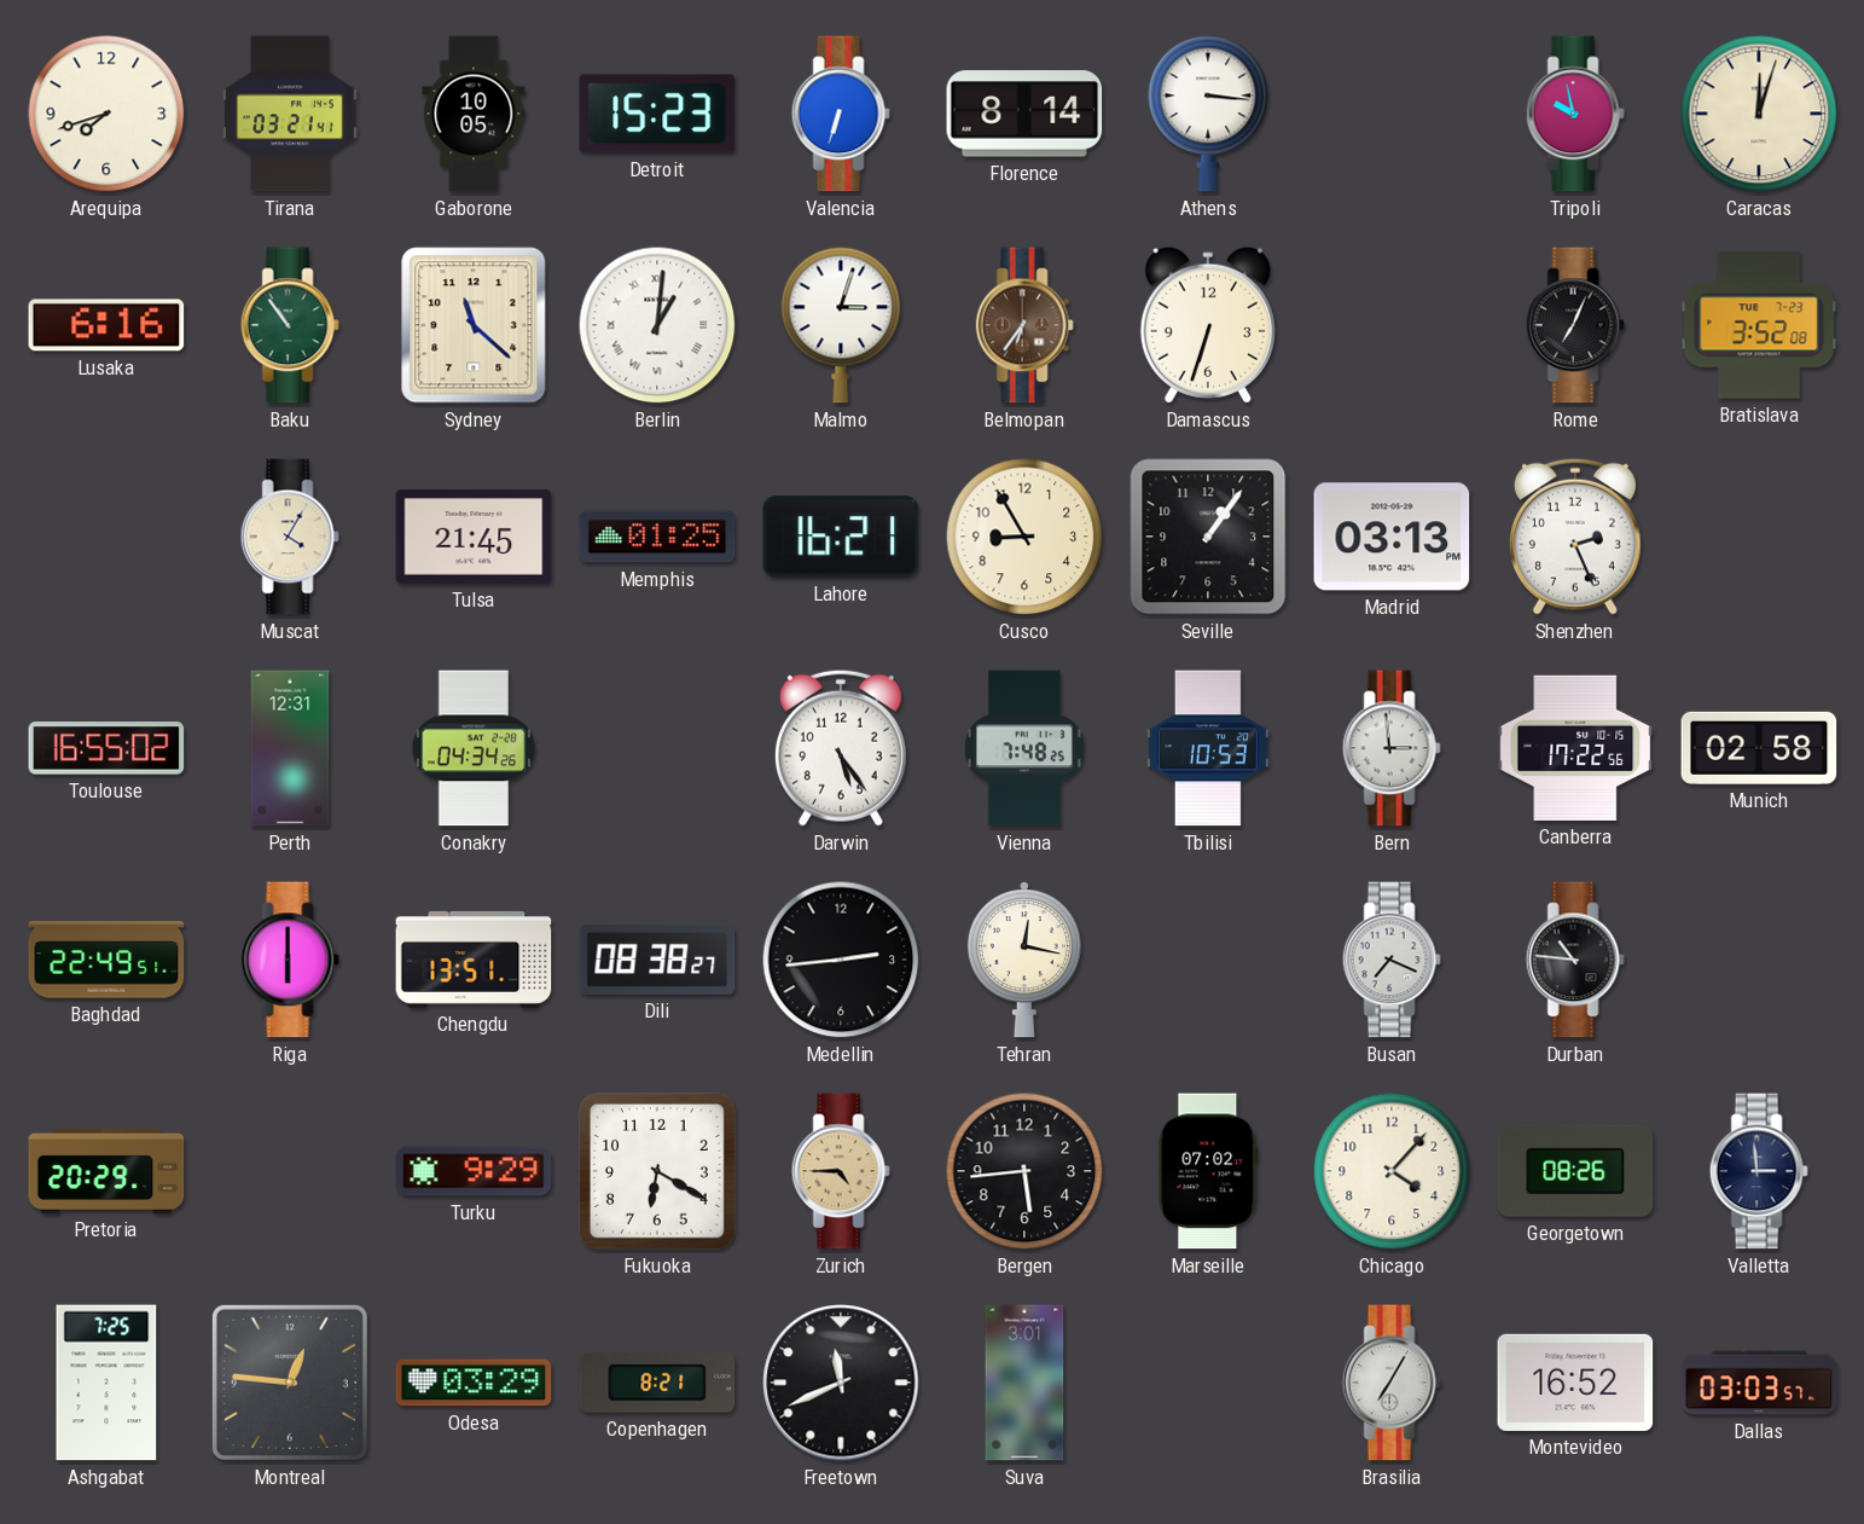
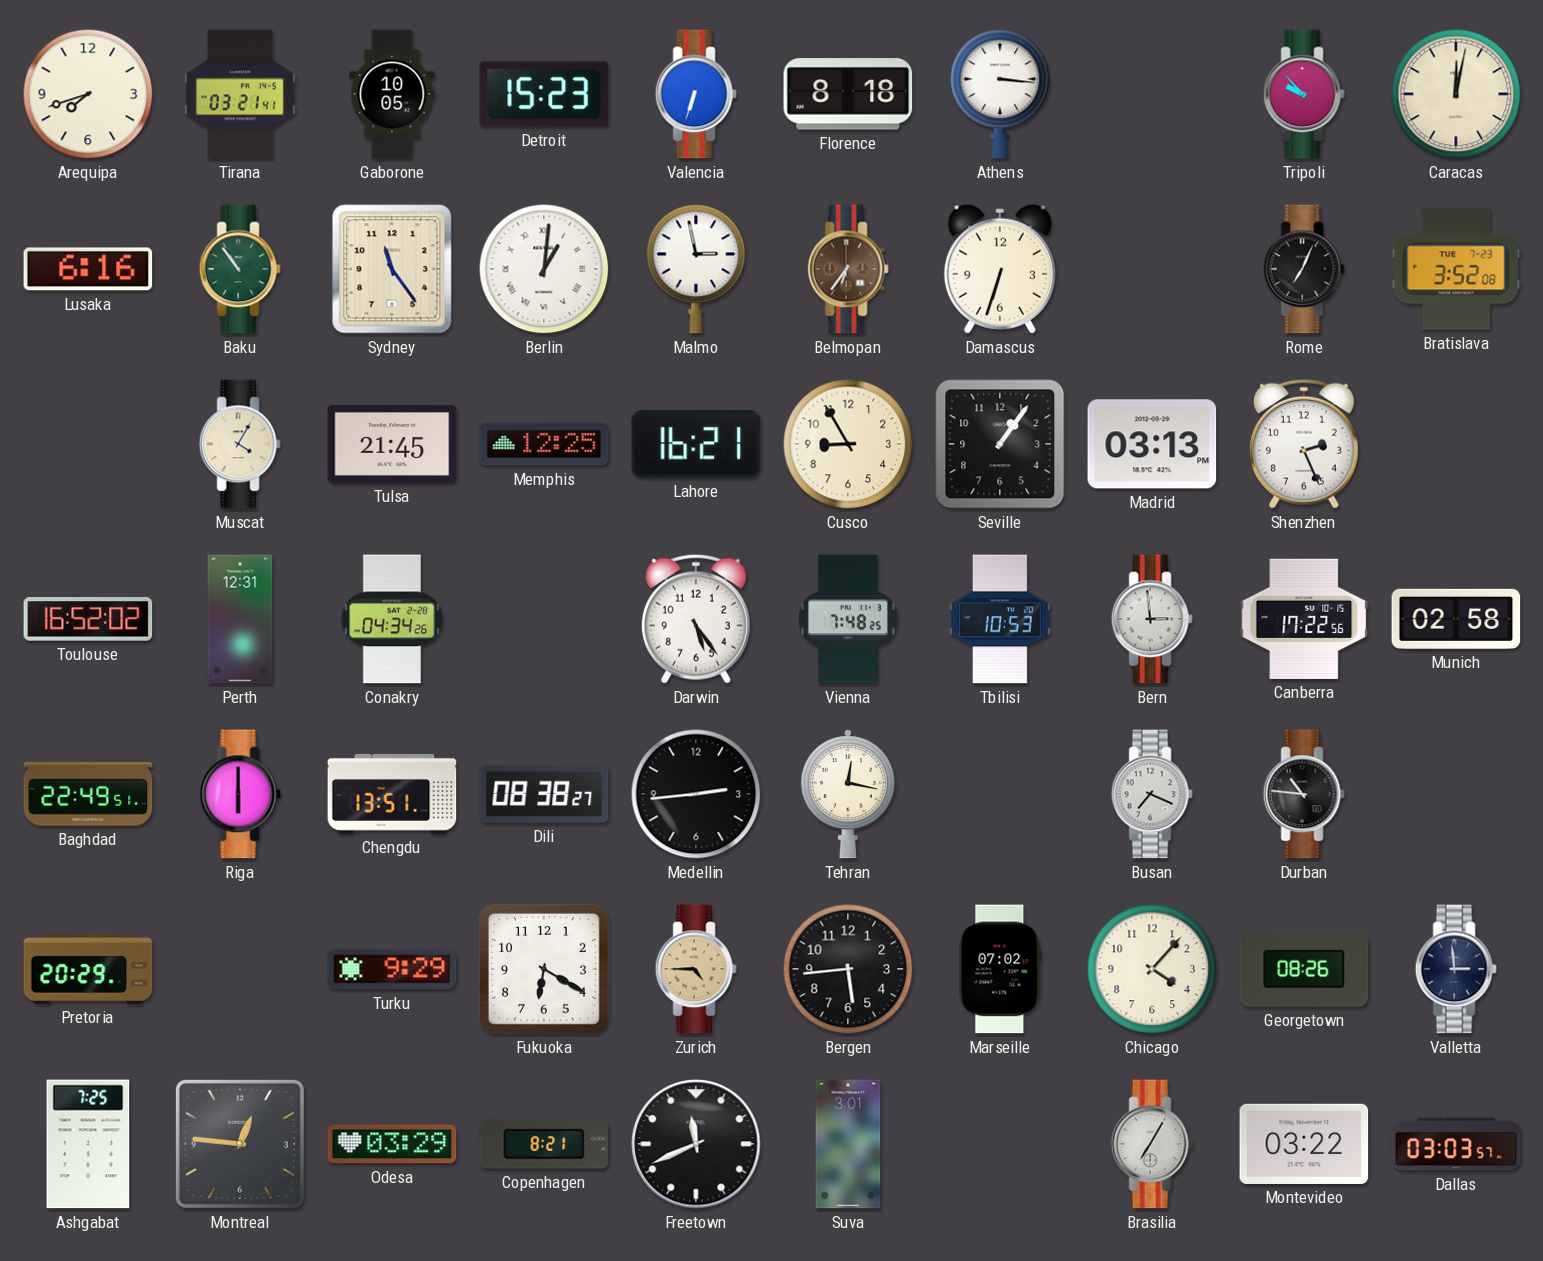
Florence: 8:14 -> 8:18
Tripoli: 9:58 -> 9:53
Caracas: 12:03 -> 12:02
Sydney: 11:22 -> 11:24
Malmo: 3:03 -> 2:58
Memphis: 01:25 -> 12:25
Toulouse: 16:55 -> 16:52
Montevideo: 16:52 -> 03:22
